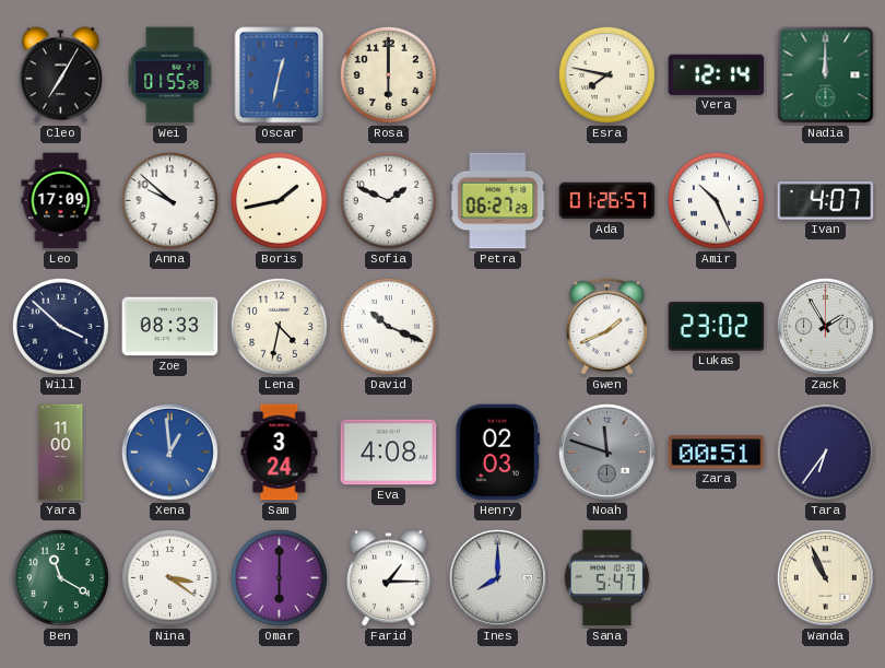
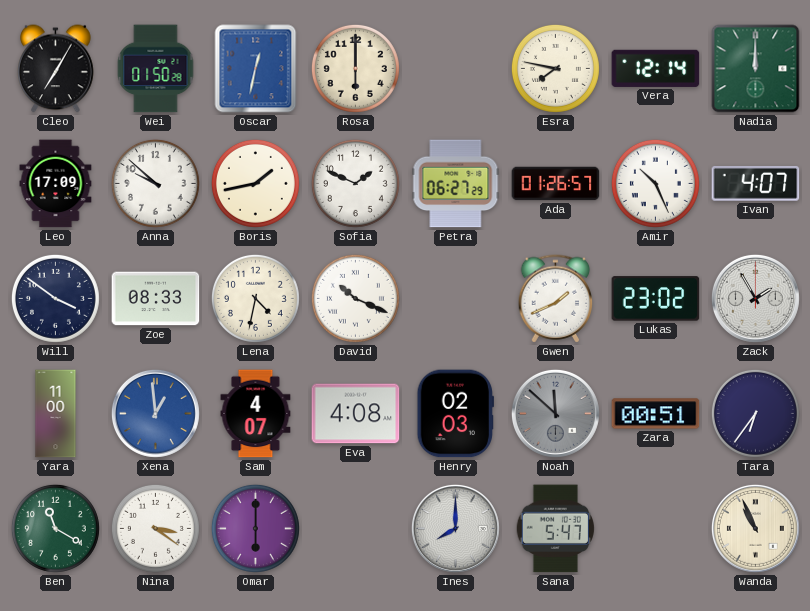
Wei: 01:55 -> 01:50
Will: 3:52 -> 3:51
Sam: 3:24 -> 4:07
Noah: 11:48 -> 11:52
Farid: 1:15 -> none
